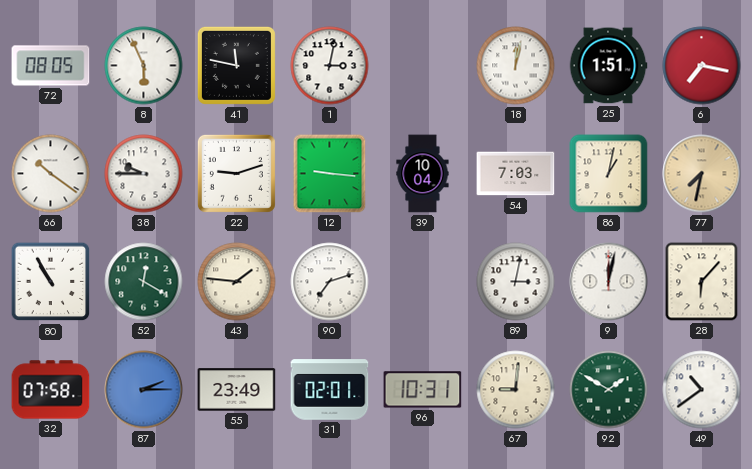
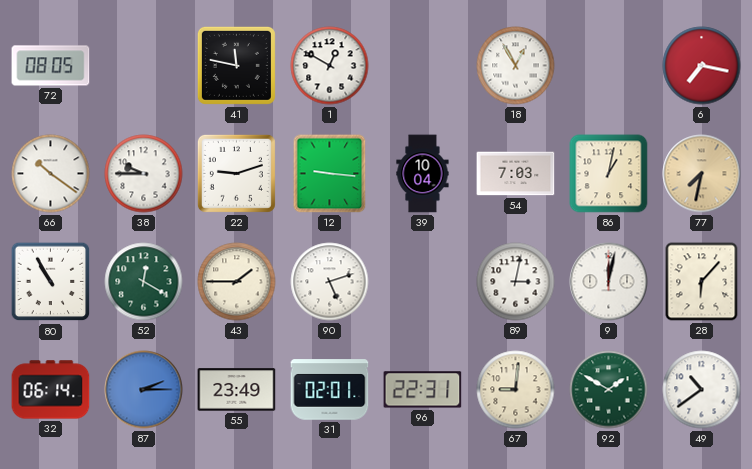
8: 5:56 -> none
1: 3:02 -> 12:50
18: 12:02 -> 12:55
25: 1:51 -> none
43: 1:46 -> 1:45
90: 7:12 -> 5:12
32: 07:58 -> 06:14
96: 10:31 -> 22:31
